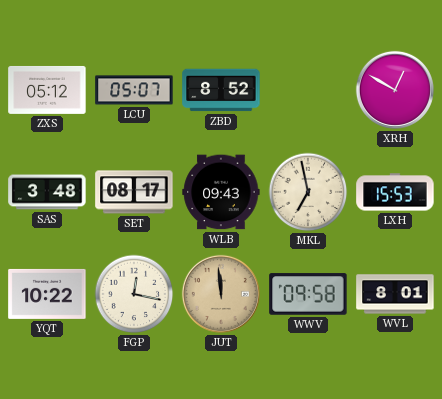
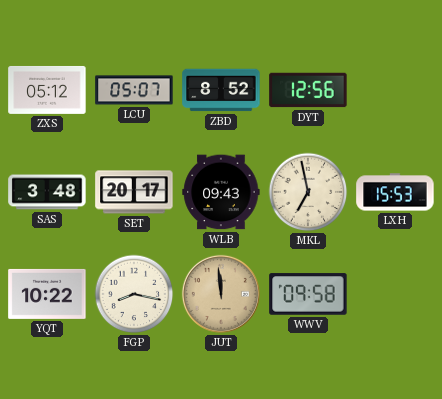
DYT: none -> 12:56
XRH: 12:50 -> none
SET: 08:17 -> 20:17
FGP: 12:17 -> 8:17
WVL: 8:01 -> none
